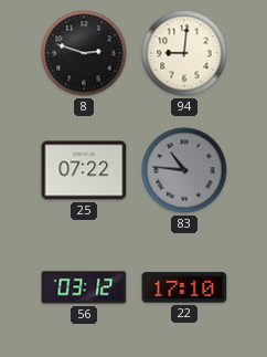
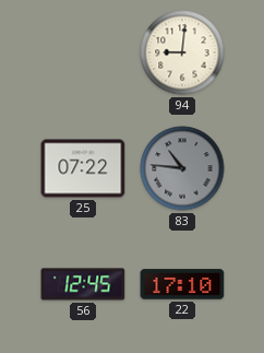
8: 2:48 -> none
56: 03:12 -> 12:45
